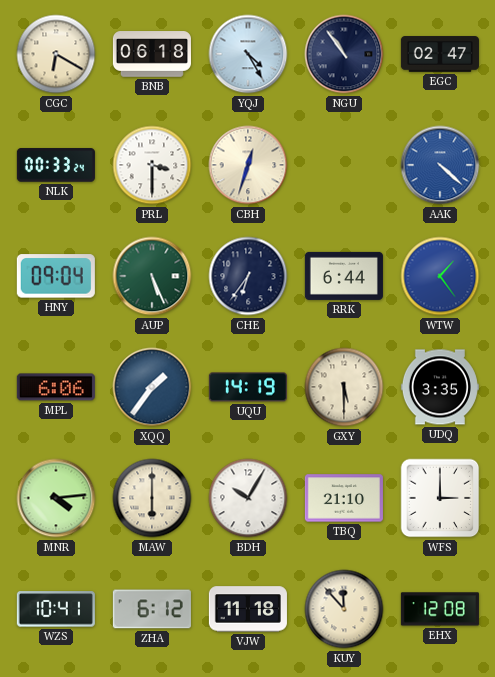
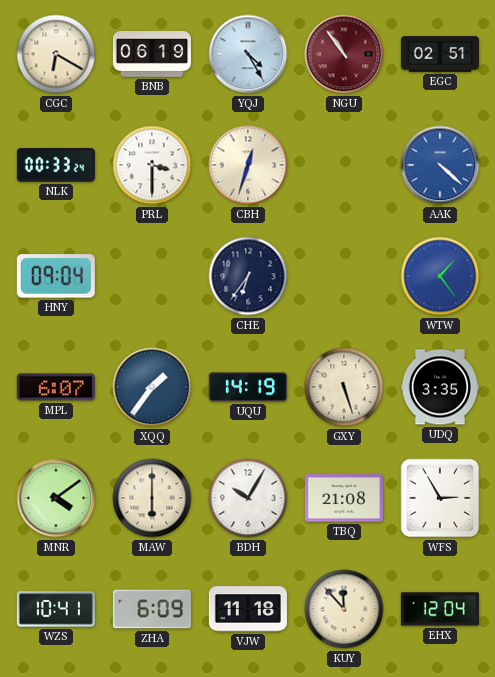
BNB: 06:18 -> 06:19
NGU dial: navy -> burgundy
EGC: 02:47 -> 02:51
AUP: 5:26 -> none
RRK: 6:44 -> none
MPL: 6:06 -> 6:07
GXY: 5:30 -> 5:27
MNR: 4:14 -> 4:09
TBQ: 21:10 -> 21:08
WFS: 3:00 -> 2:55
ZHA: 6:12 -> 6:09
EHX: 12:08 -> 12:04
